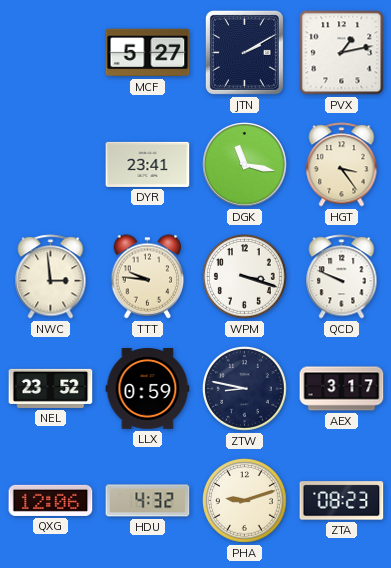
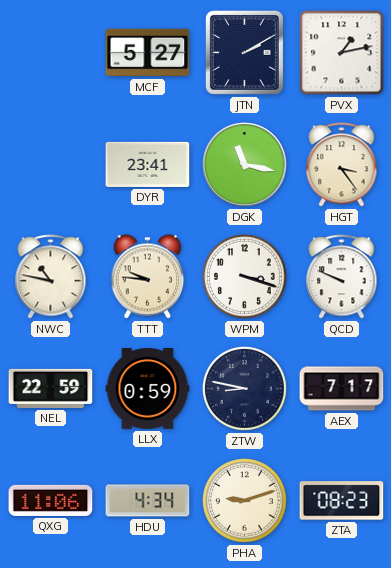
NWC: 2:59 -> 10:47
NEL: 23:52 -> 22:59
AEX: 3:17 -> 7:17
QXG: 12:06 -> 11:06
HDU: 4:32 -> 4:34
